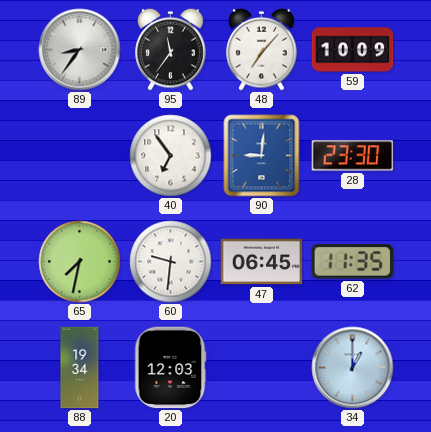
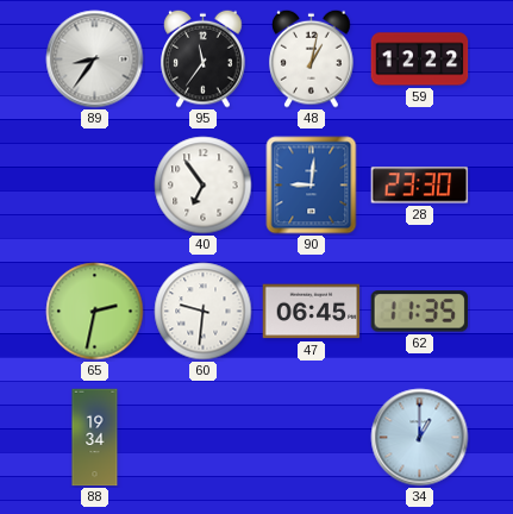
48: 7:07 -> 1:02
59: 10:09 -> 12:22
65: 7:32 -> 2:32
20: 12:03 -> none
